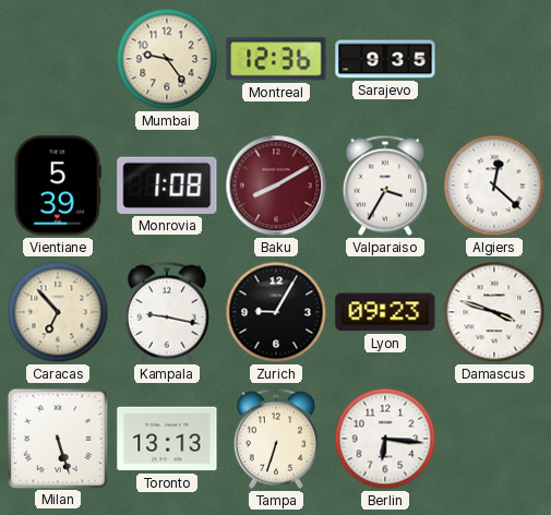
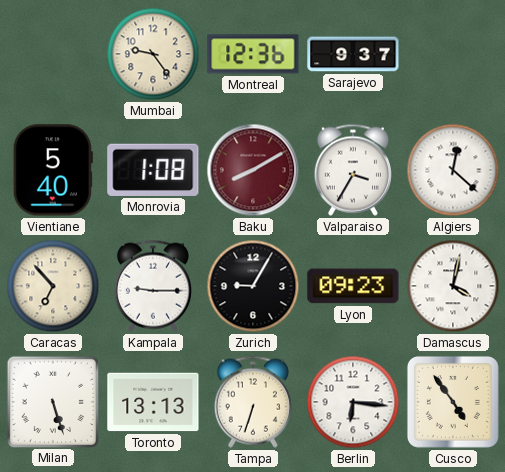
Sarajevo: 9:35 -> 9:37
Vientiane: 5:39 -> 5:40
Kampala: 9:17 -> 9:15
Damascus: 3:48 -> 4:02
Cusco: none -> 4:54
